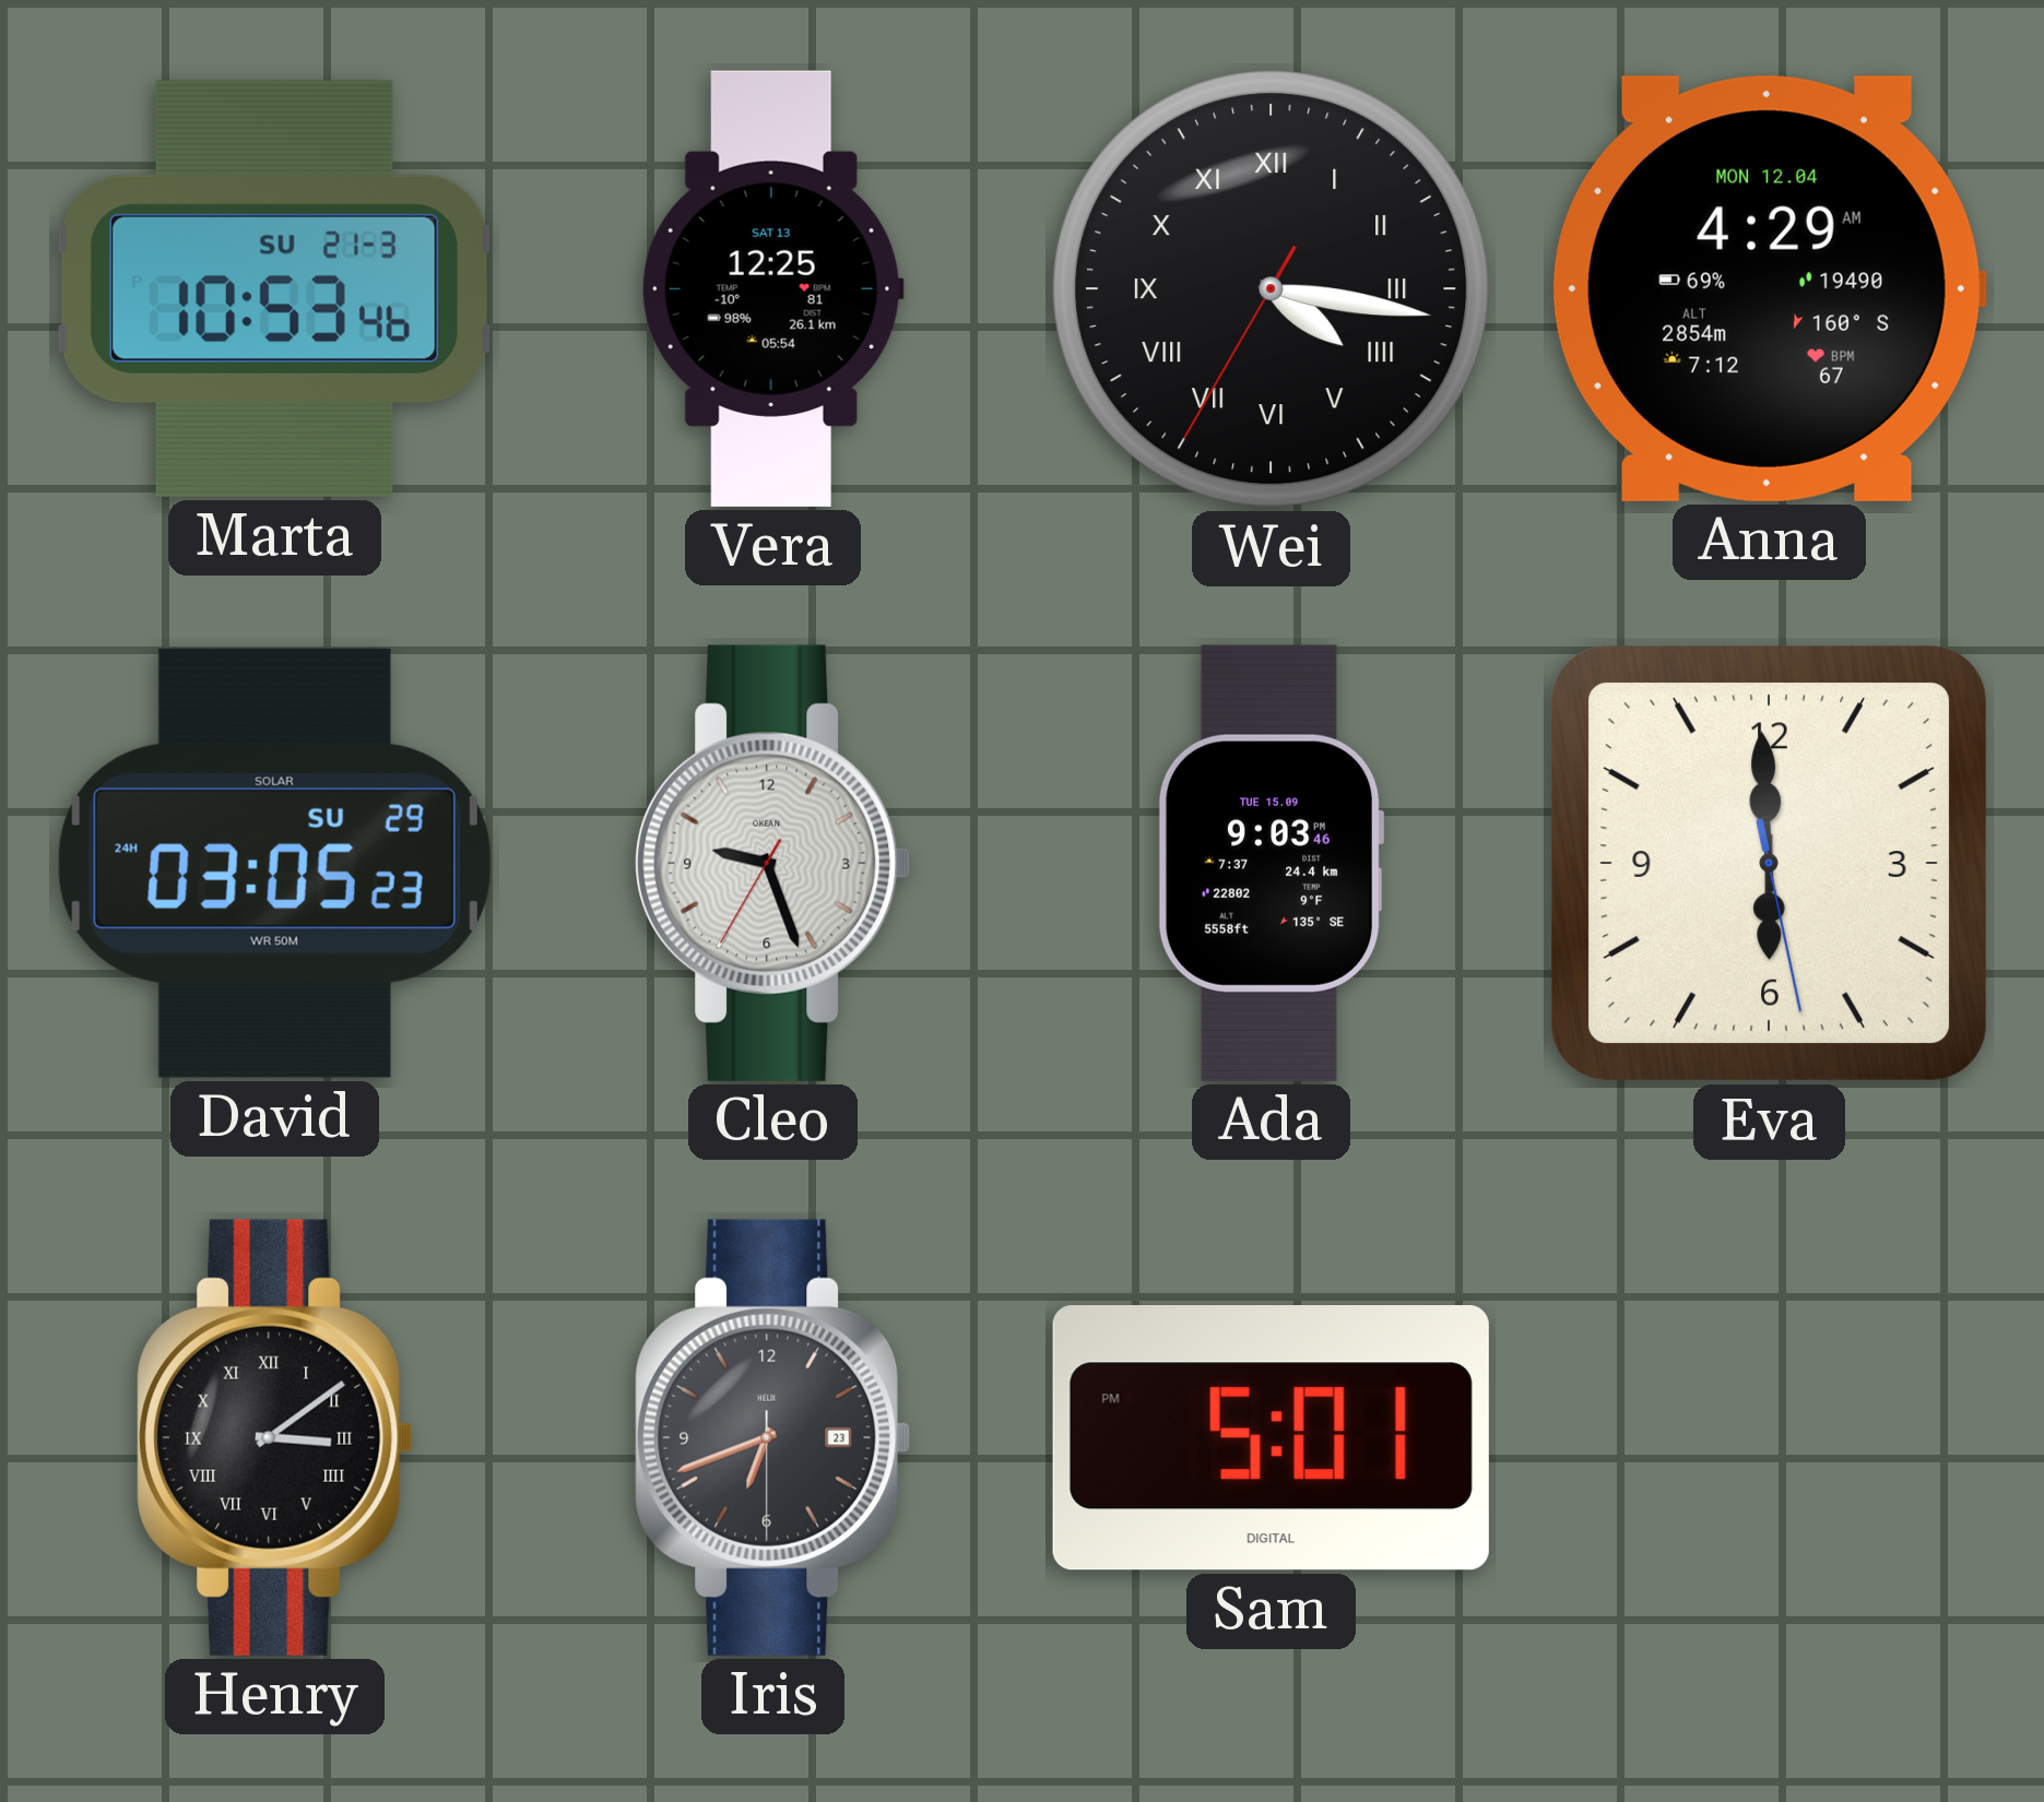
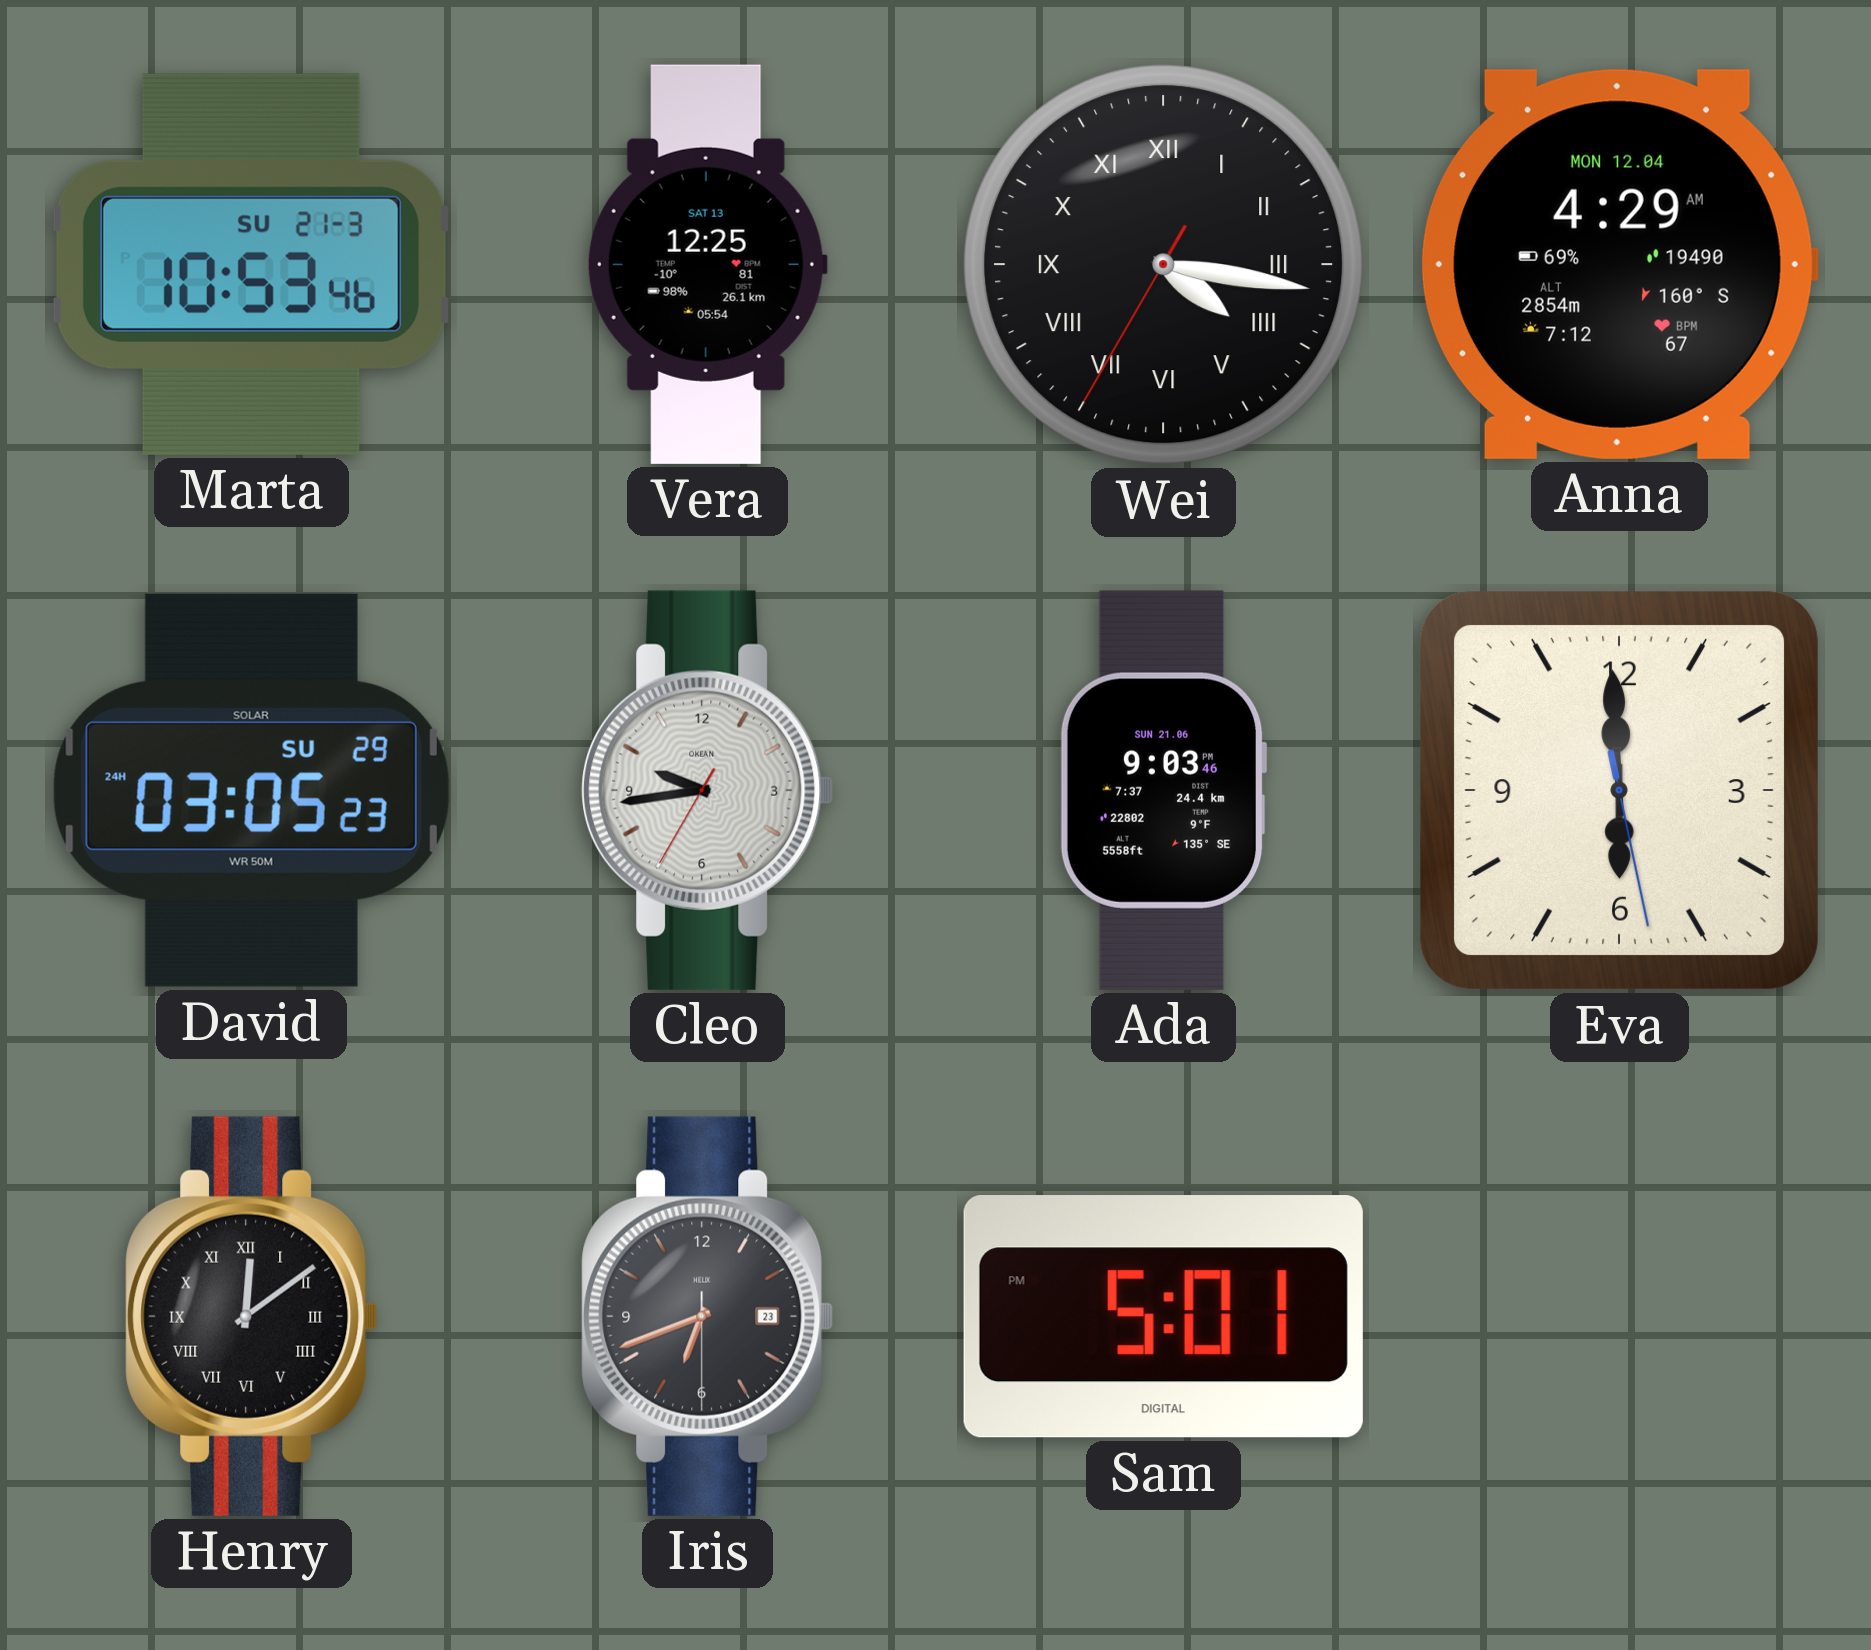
Cleo: 9:26 -> 9:43
Ada date: TUE 15.09 -> SUN 21.06
Henry: 3:09 -> 12:09
